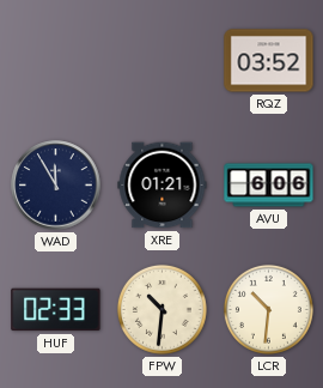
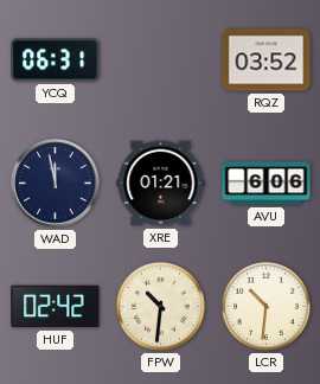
YCQ: none -> 06:31
WAD: 11:55 -> 11:58
HUF: 02:33 -> 02:42
